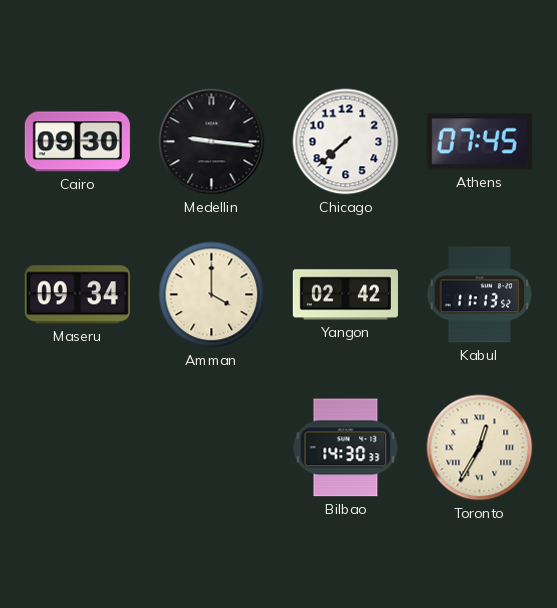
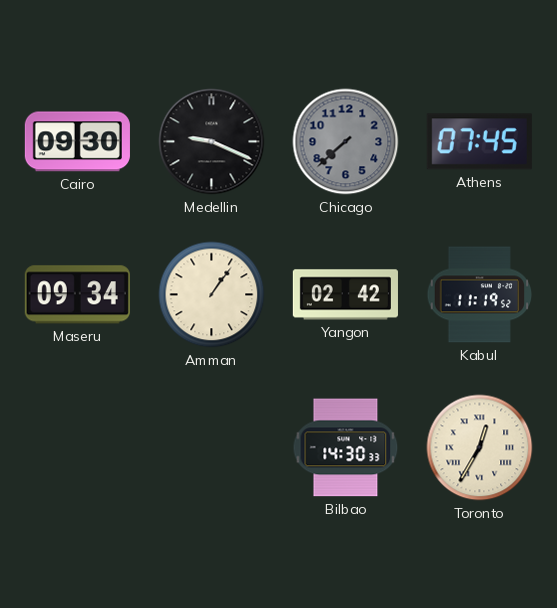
Medellin: 9:16 -> 9:19
Chicago dial: white -> grey
Amman: 4:00 -> 1:06
Kabul: 11:13 -> 11:19
